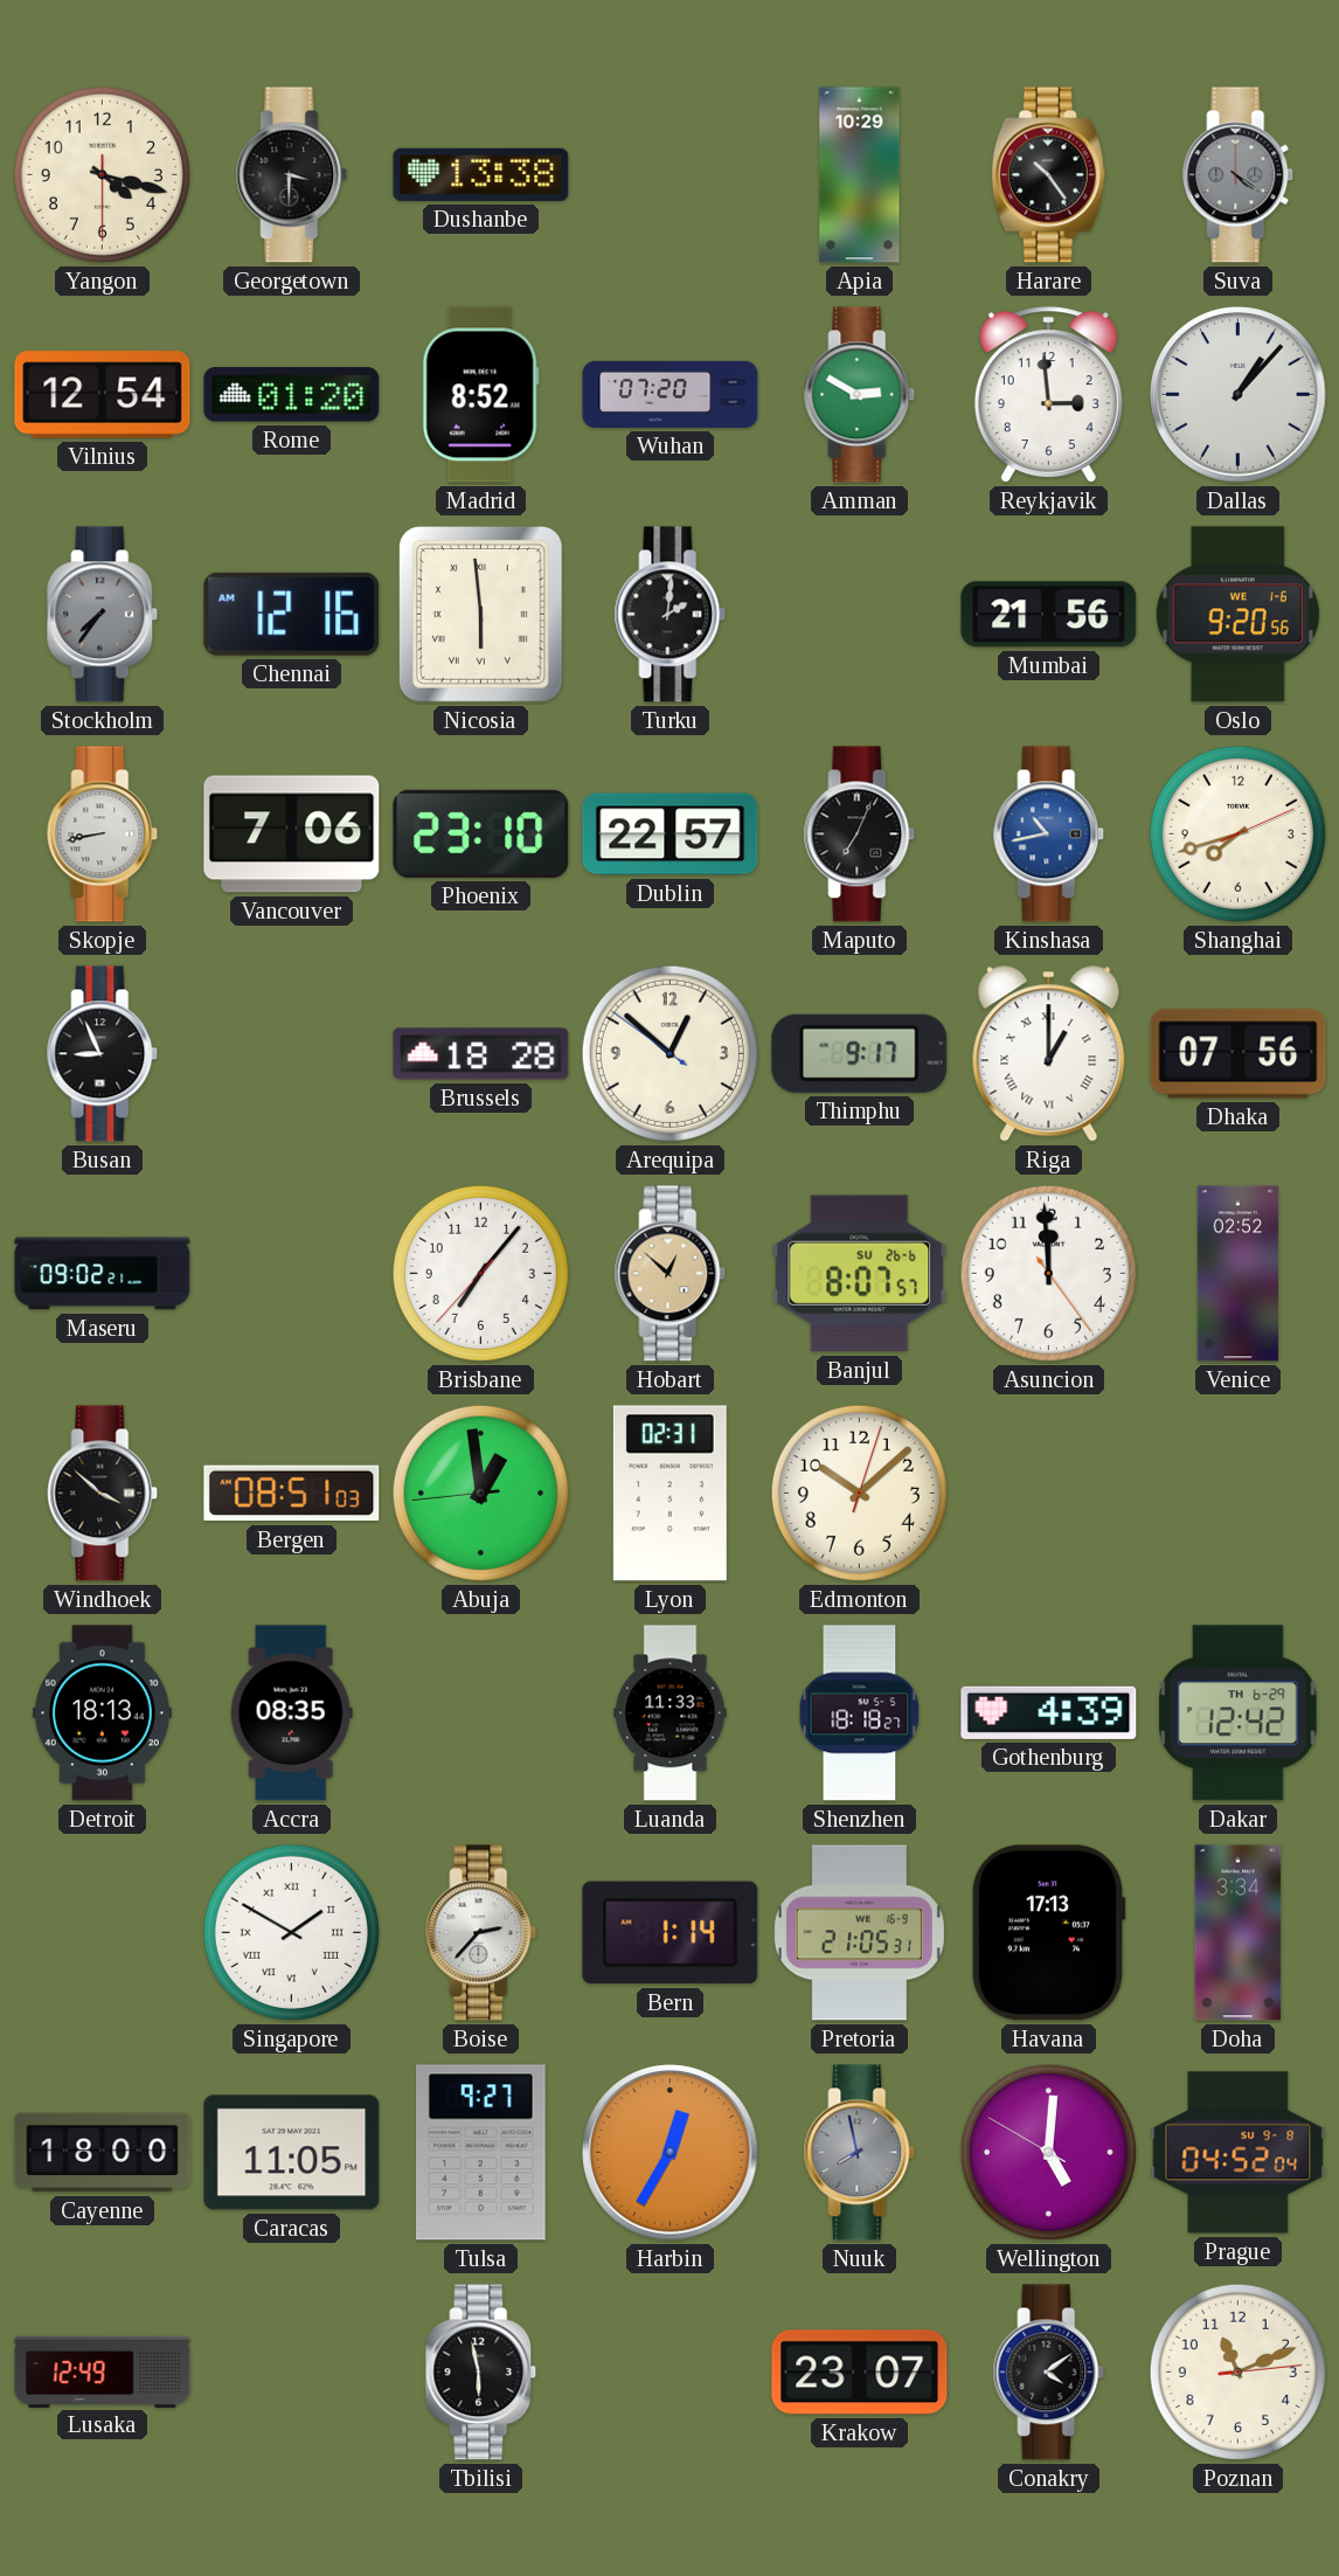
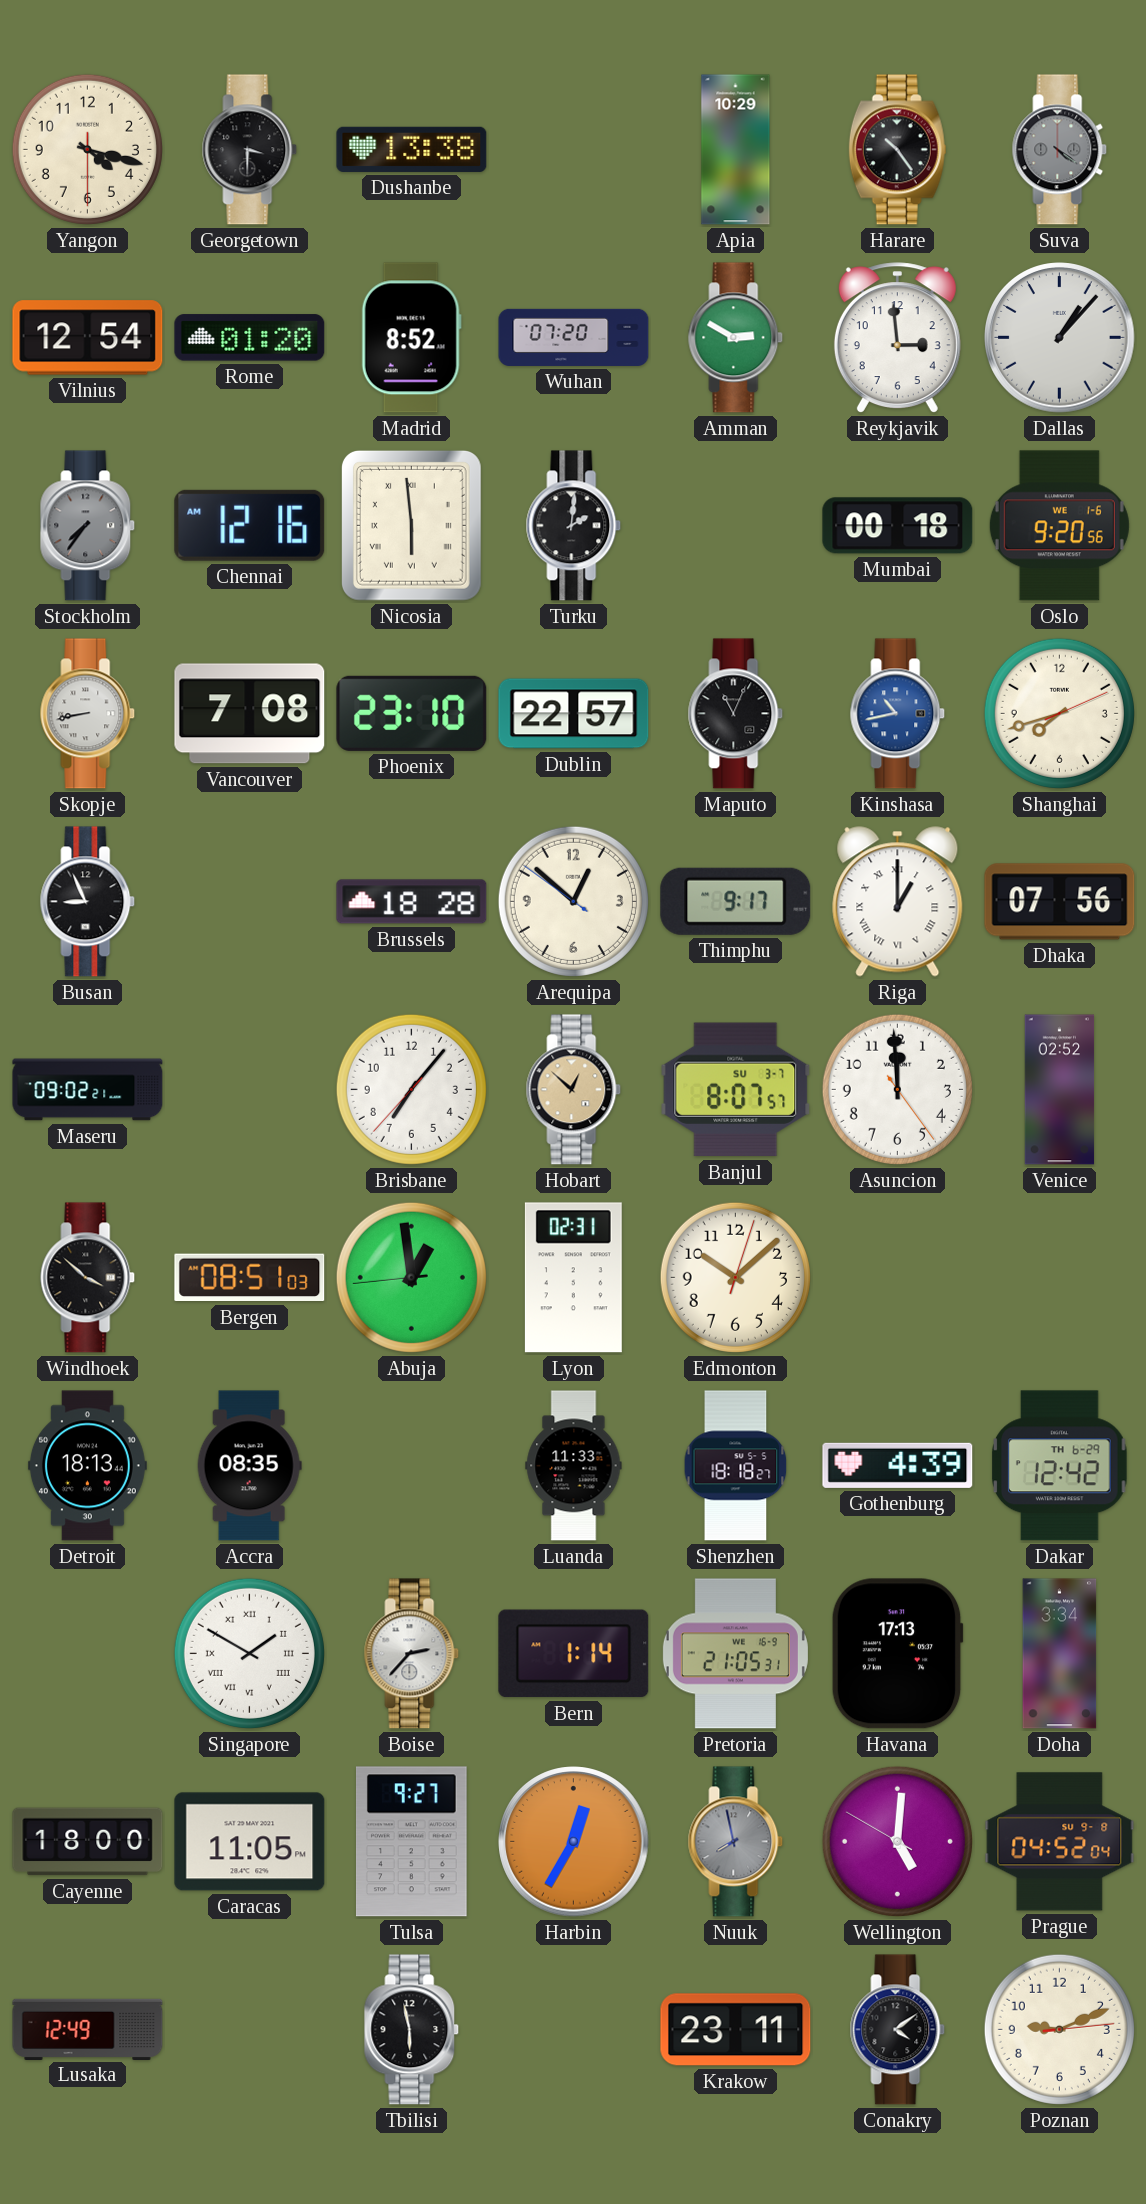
Mumbai: 21:56 -> 00:18
Vancouver: 7:06 -> 7:08
Maputo: 7:04 -> 11:04
Banjul date: SU 26-6 -> SU 3-7
Krakow: 23:07 -> 23:11
Poznan: 11:11 -> 9:11
